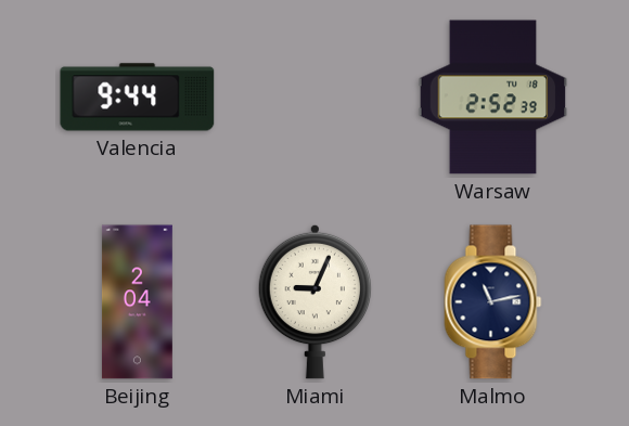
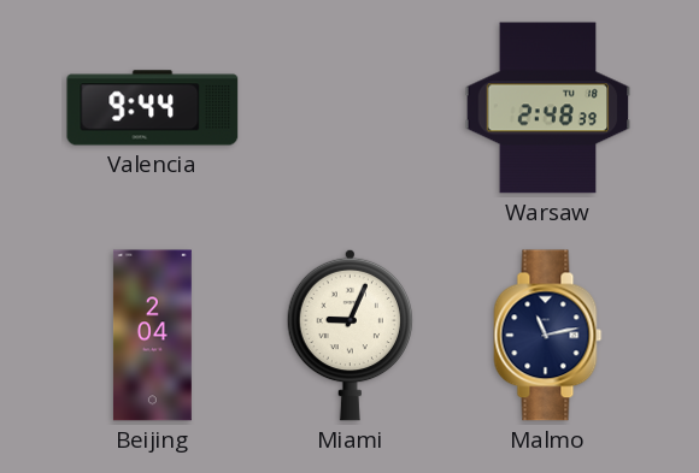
Warsaw: 2:52 -> 2:48
